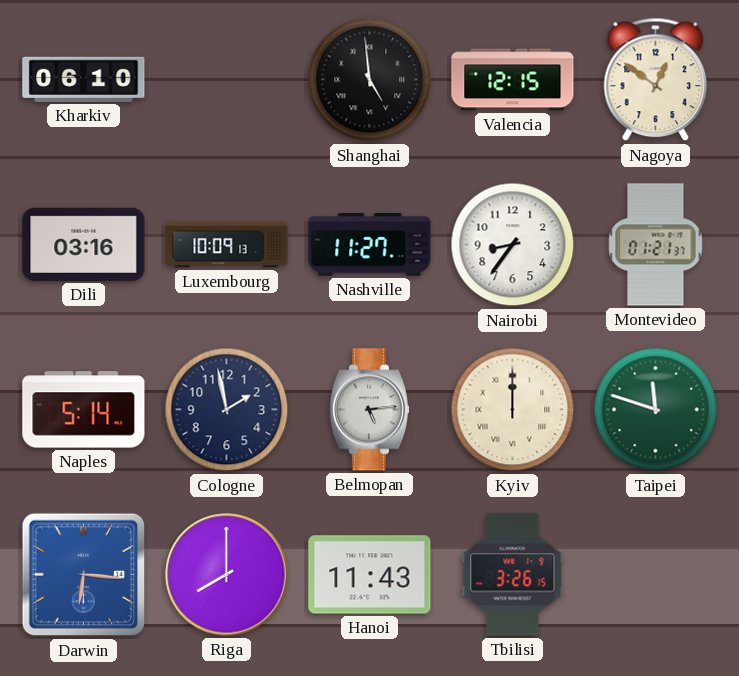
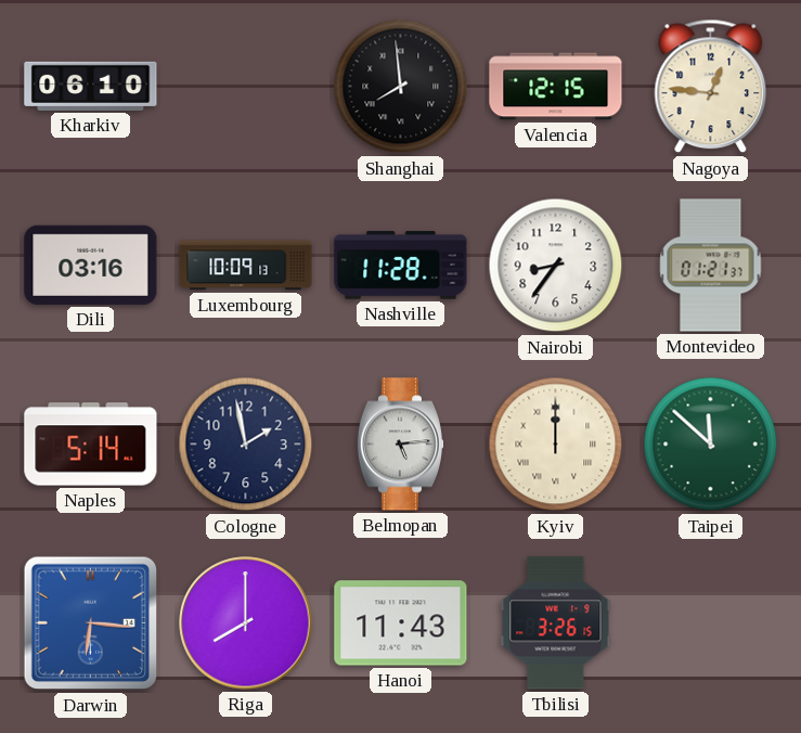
Shanghai: 4:59 -> 7:59
Nagoya: 12:51 -> 12:46
Nashville: 11:27 -> 11:28
Taipei: 11:48 -> 11:52
